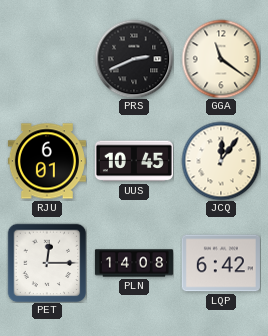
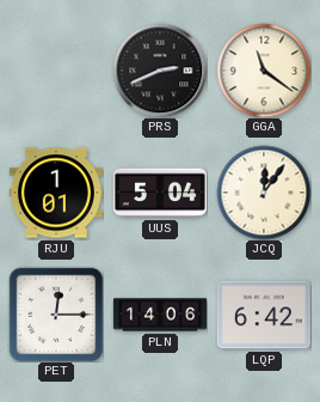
RJU: 6:01 -> 1:01
UUS: 10:45 -> 5:04
PLN: 14:08 -> 14:06
